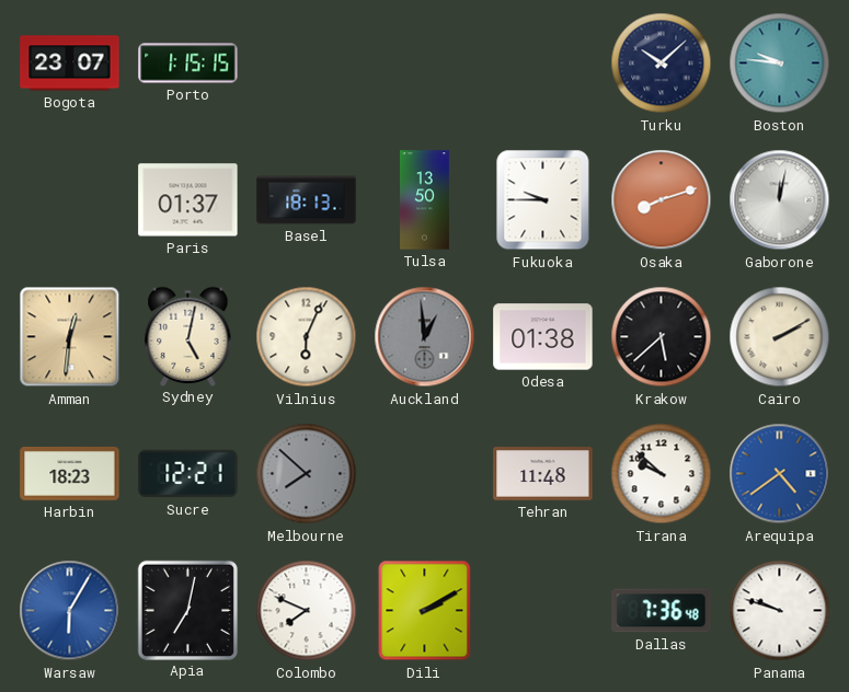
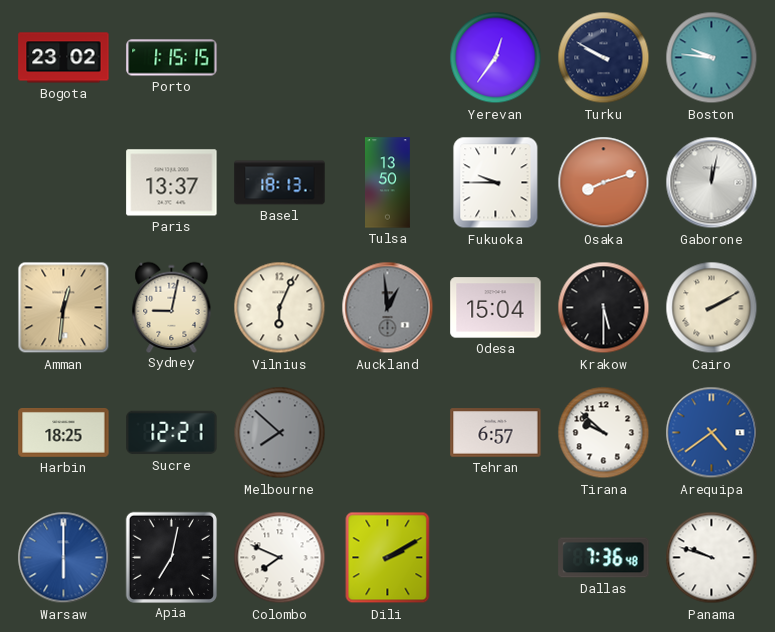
Bogota: 23:07 -> 23:02
Yerevan: none -> 12:36
Turku: 10:08 -> 9:50
Paris: 01:37 -> 13:37
Sydney: 5:02 -> 9:02
Odesa: 01:38 -> 15:04
Krakow: 5:38 -> 5:30
Harbin: 18:23 -> 18:25
Tehran: 11:48 -> 6:57
Warsaw: 6:05 -> 6:00
